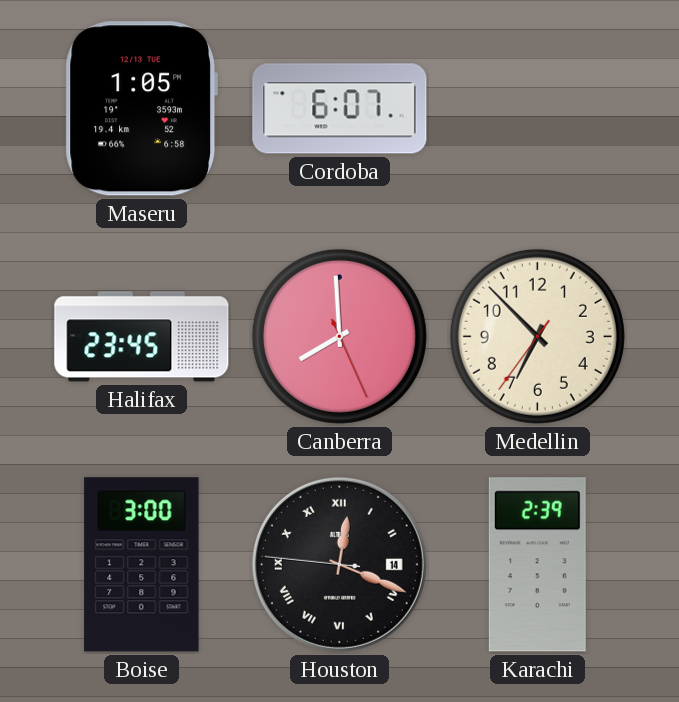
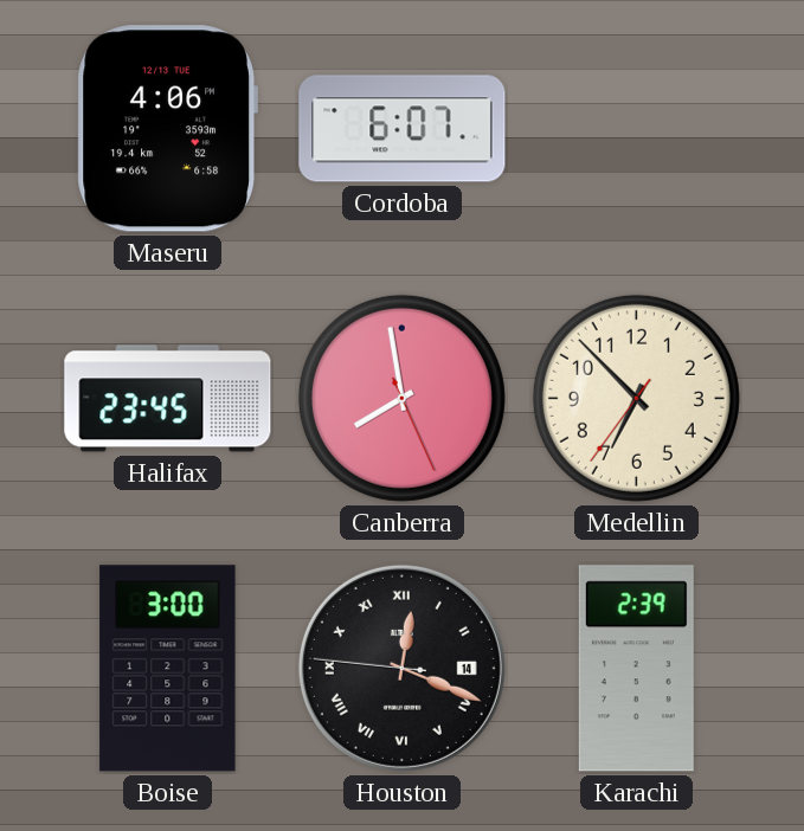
Maseru: 1:05 -> 4:06
Canberra: 7:59 -> 7:58
